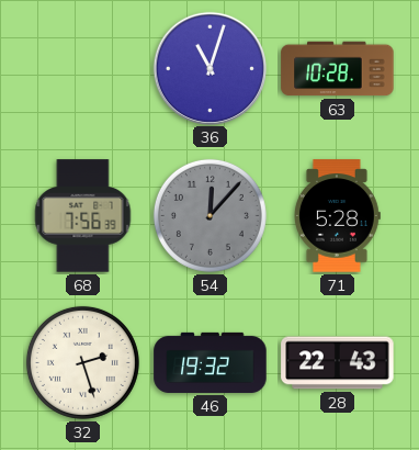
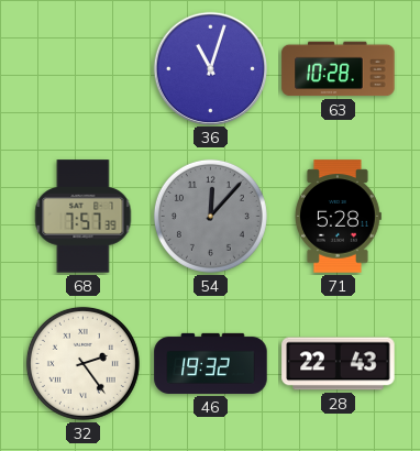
68: 7:56 -> 7:57
32: 2:27 -> 2:24
